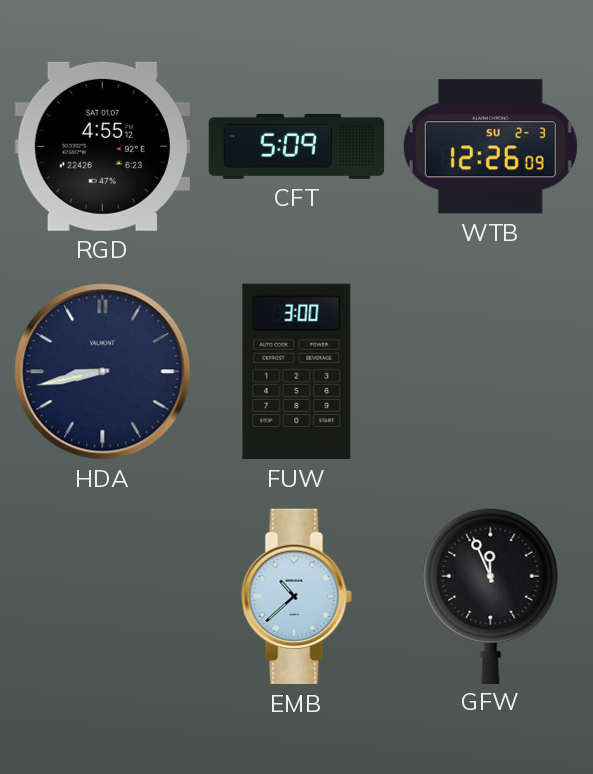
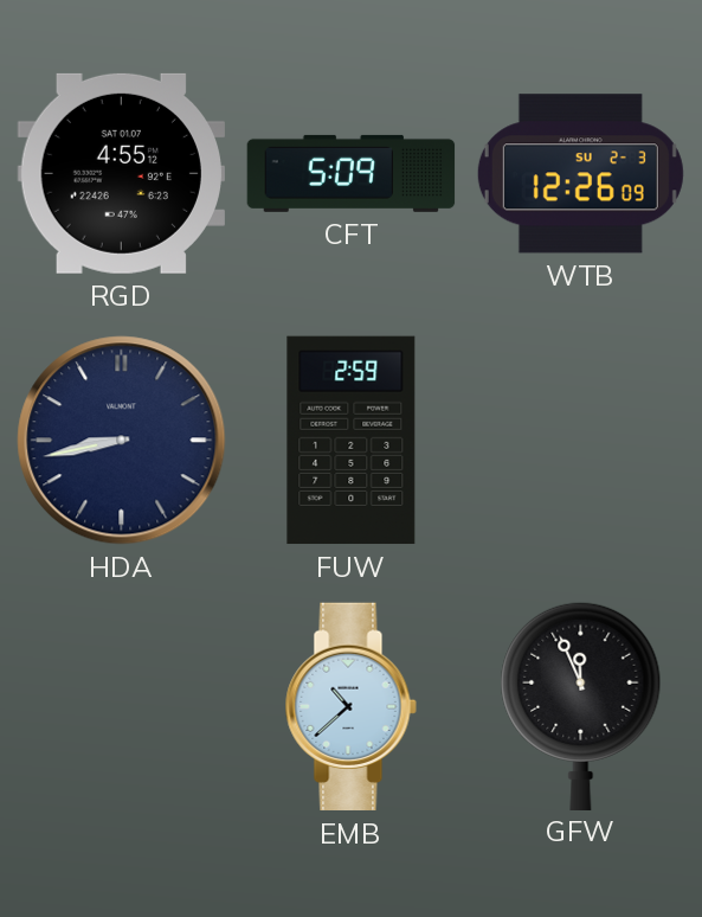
FUW: 3:00 -> 2:59
